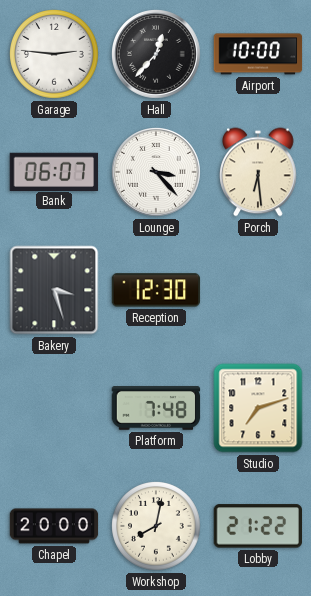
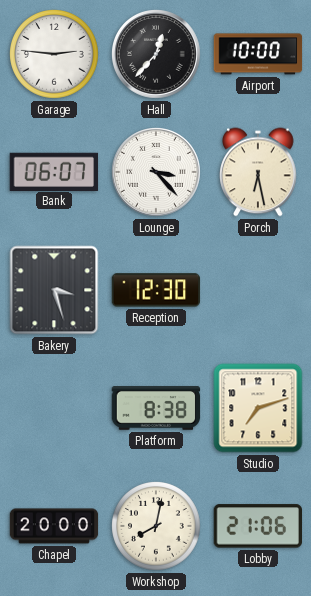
Porch: 6:29 -> 6:28
Platform: 7:48 -> 8:38
Lobby: 21:22 -> 21:06
